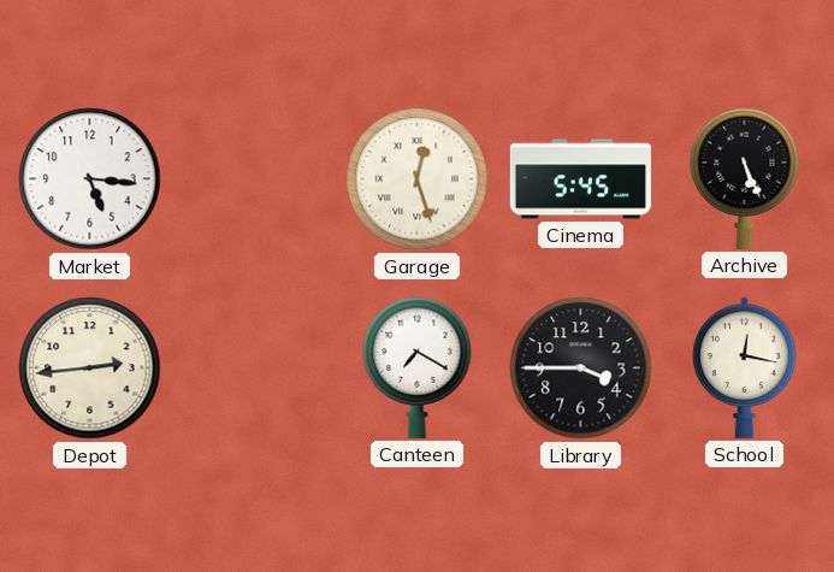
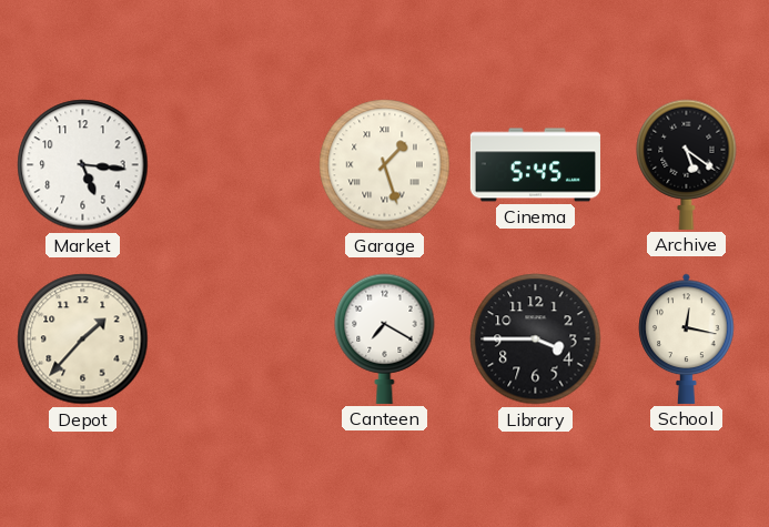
Garage: 12:27 -> 1:27
Archive: 5:26 -> 5:21
Depot: 2:44 -> 1:37
